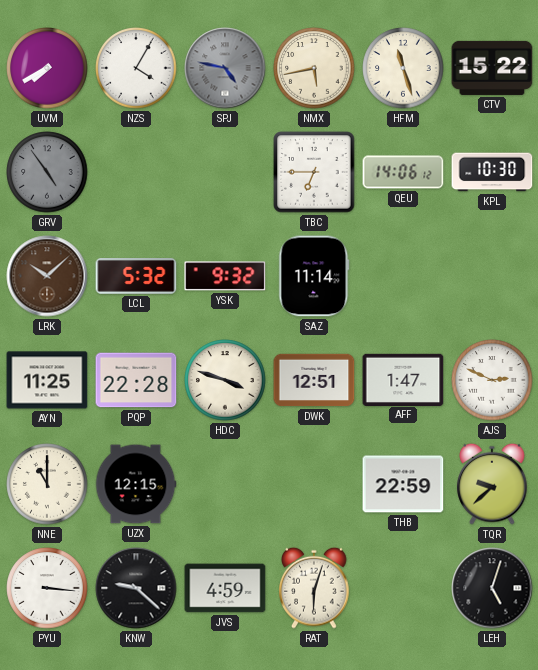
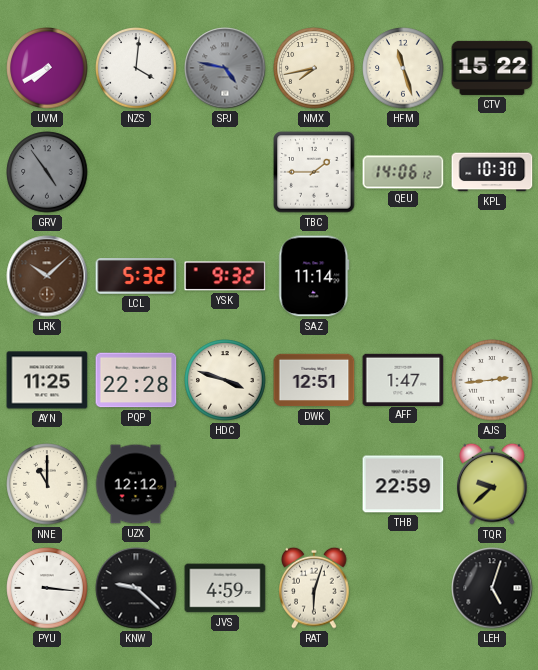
NZS: 4:05 -> 4:01
NMX: 5:43 -> 7:43
TBC: 6:45 -> 1:45
AJS: 2:49 -> 2:44
UZX: 12:15 -> 12:12
